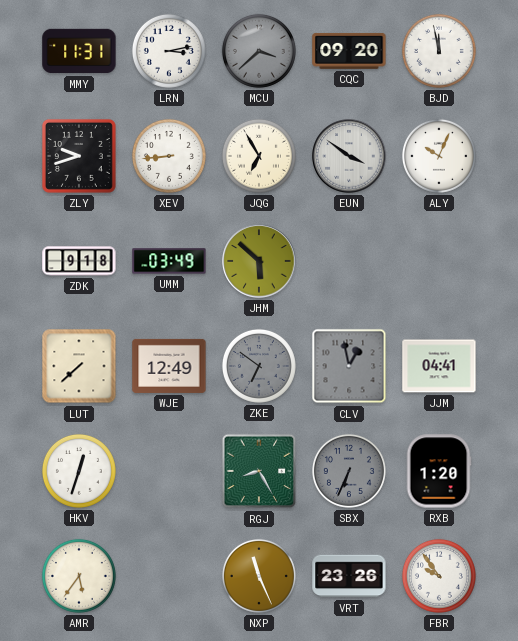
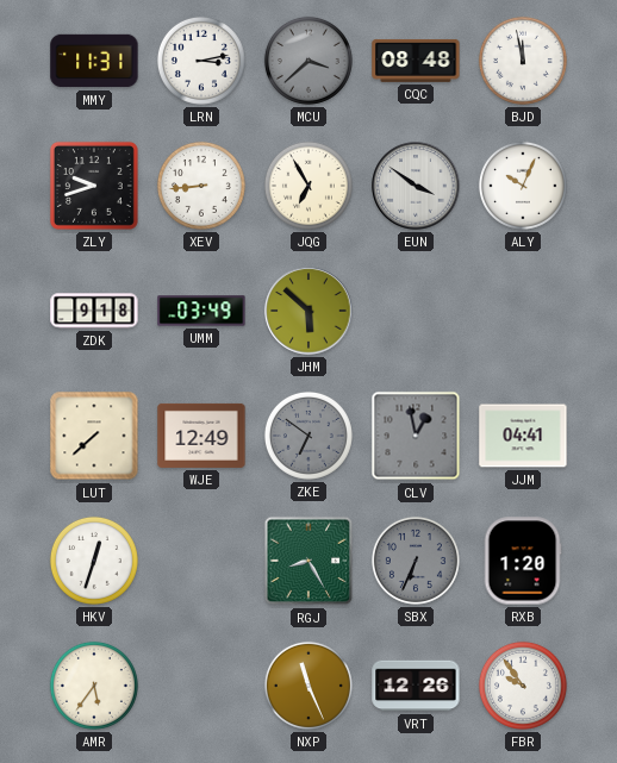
CQC: 09:20 -> 08:48
VRT: 23:26 -> 12:26
